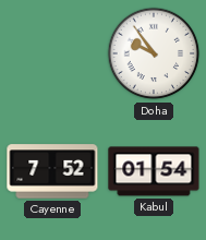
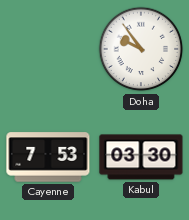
Cayenne: 7:52 -> 7:53
Kabul: 01:54 -> 03:30
